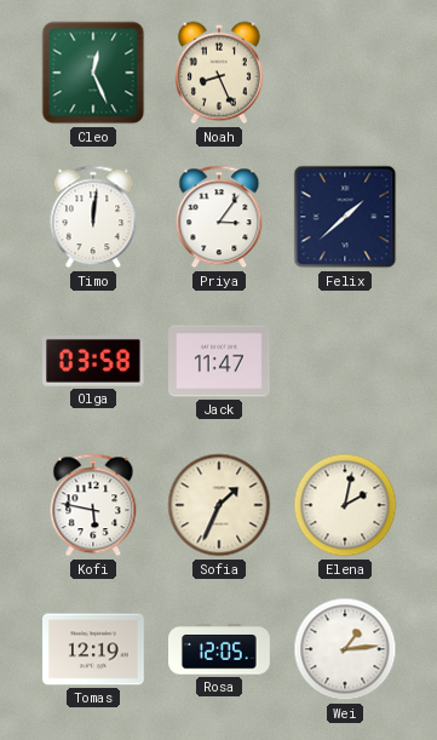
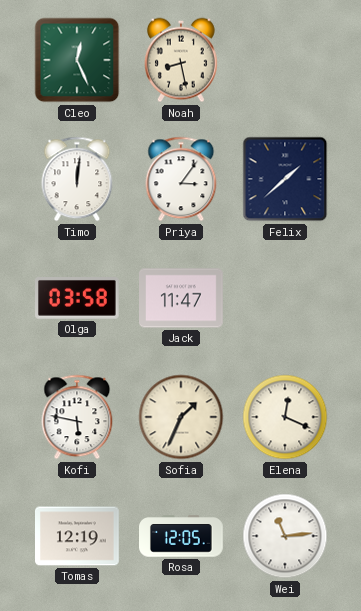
Noah: 8:26 -> 8:28
Elena: 2:02 -> 12:19
Wei: 1:14 -> 11:14
